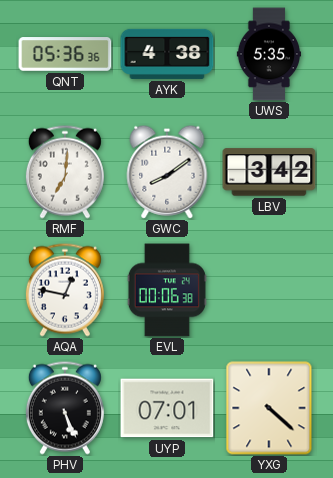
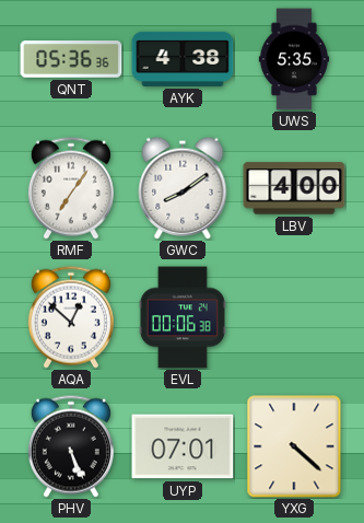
RMF: 7:01 -> 7:06
LBV: 3:42 -> 4:00
AQA: 12:47 -> 12:52
